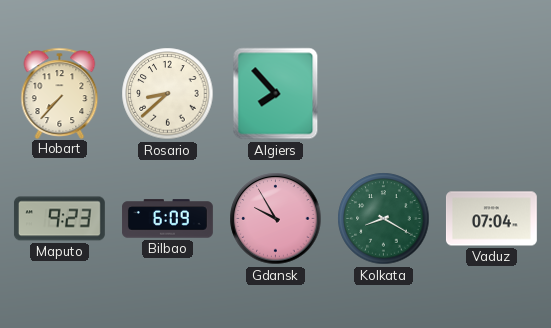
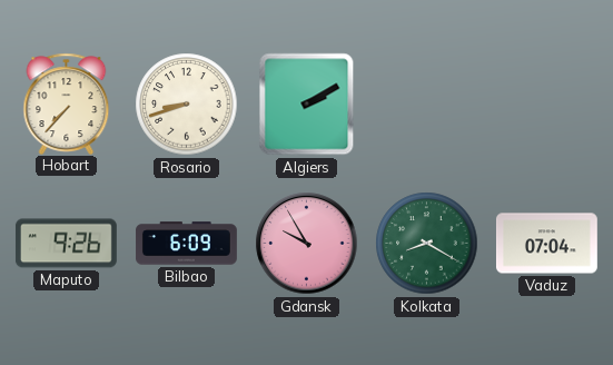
Rosario: 8:38 -> 8:42
Algiers: 7:53 -> 2:10
Maputo: 9:23 -> 9:26
